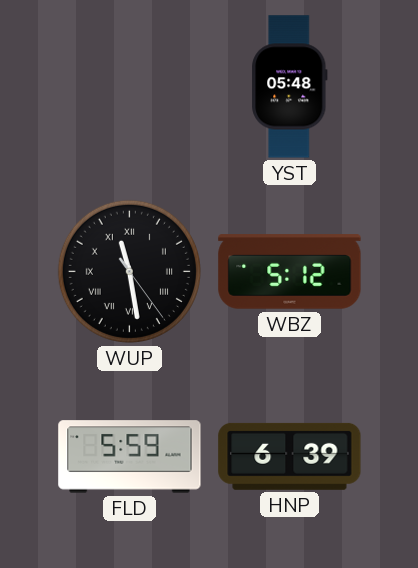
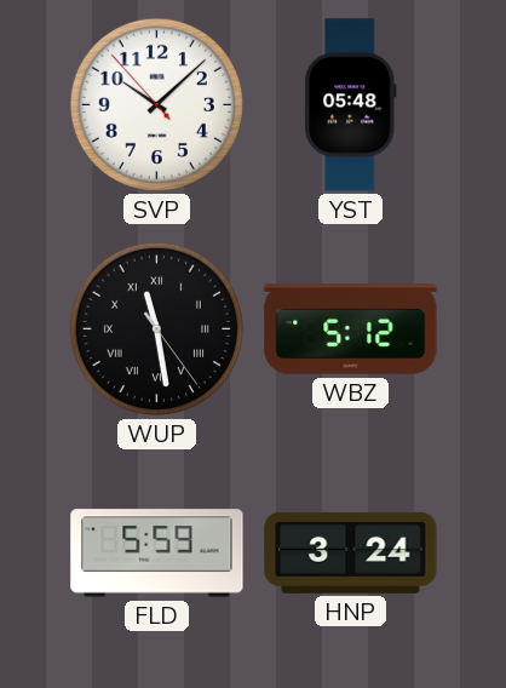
SVP: none -> 10:07
HNP: 6:39 -> 3:24
